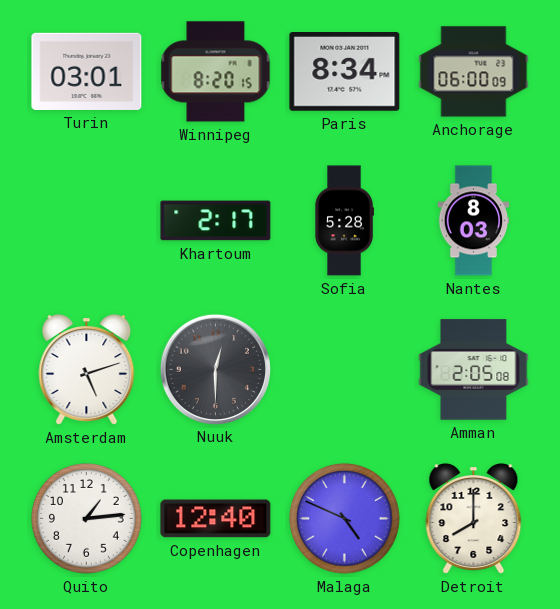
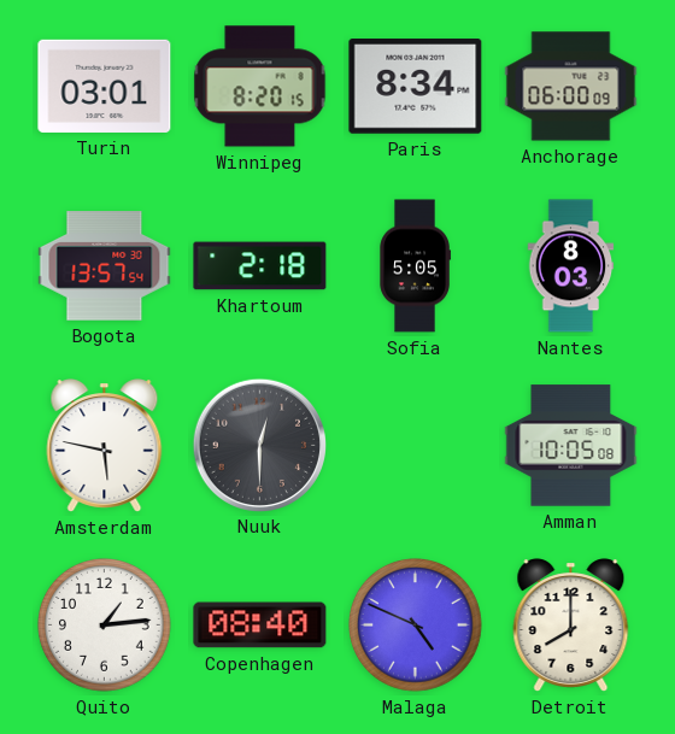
Bogota: none -> 13:57
Khartoum: 2:17 -> 2:18
Sofia: 5:28 -> 5:05
Amsterdam: 5:12 -> 5:47
Amman: 2:05 -> 10:05
Copenhagen: 12:40 -> 08:40
